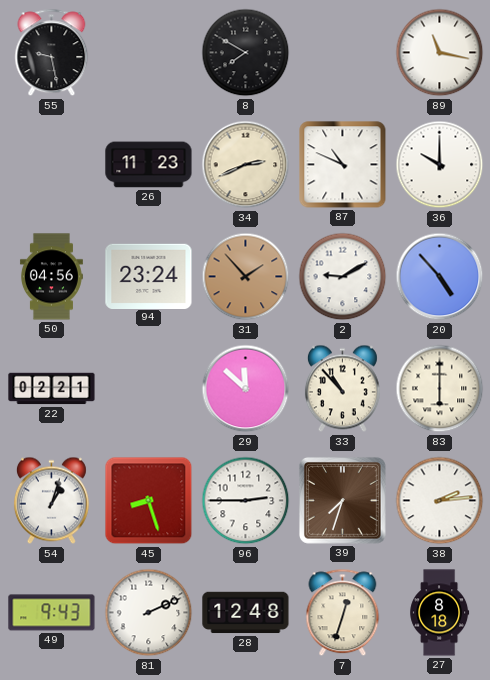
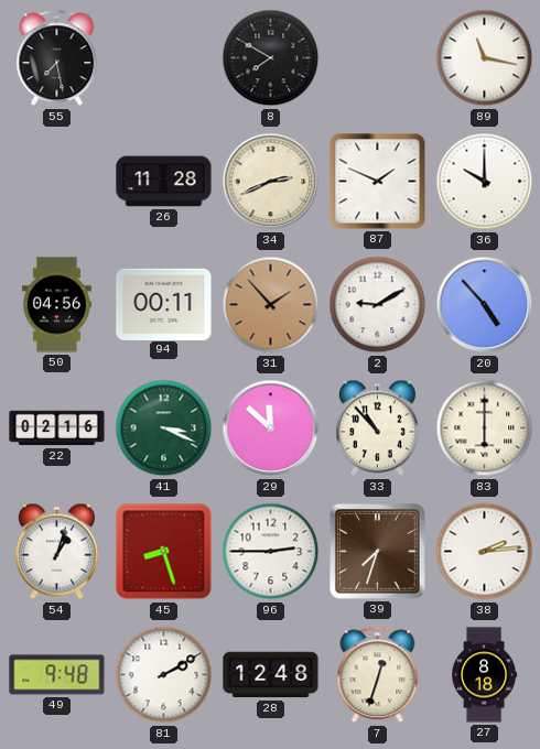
55: 9:28 -> 7:28
26: 11:23 -> 11:28
87: 10:49 -> 1:49
94: 23:24 -> 00:11
22: 02:21 -> 02:16
41: none -> 3:19
49: 9:43 -> 9:48
81: 2:11 -> 2:10
